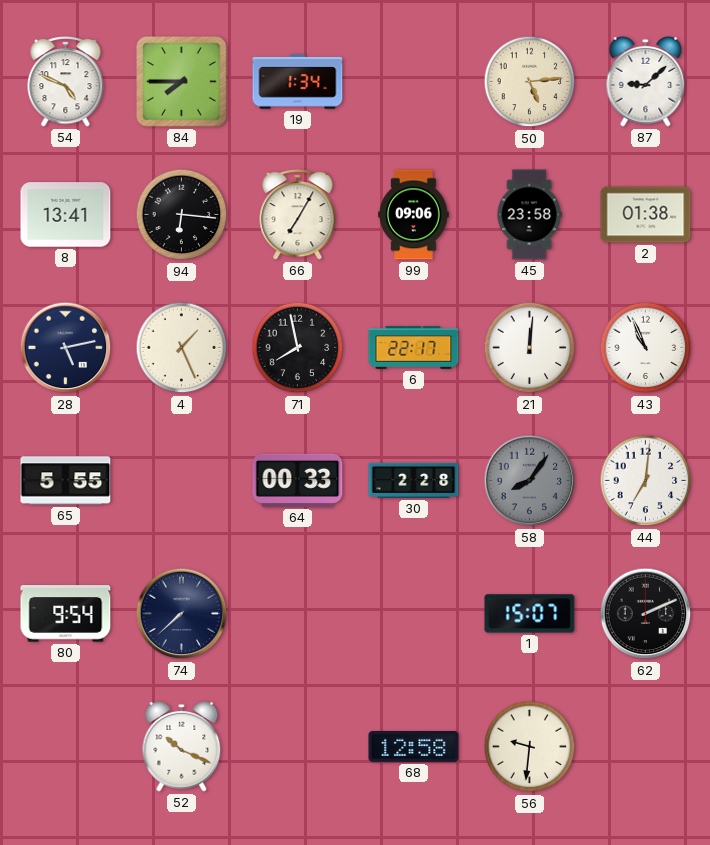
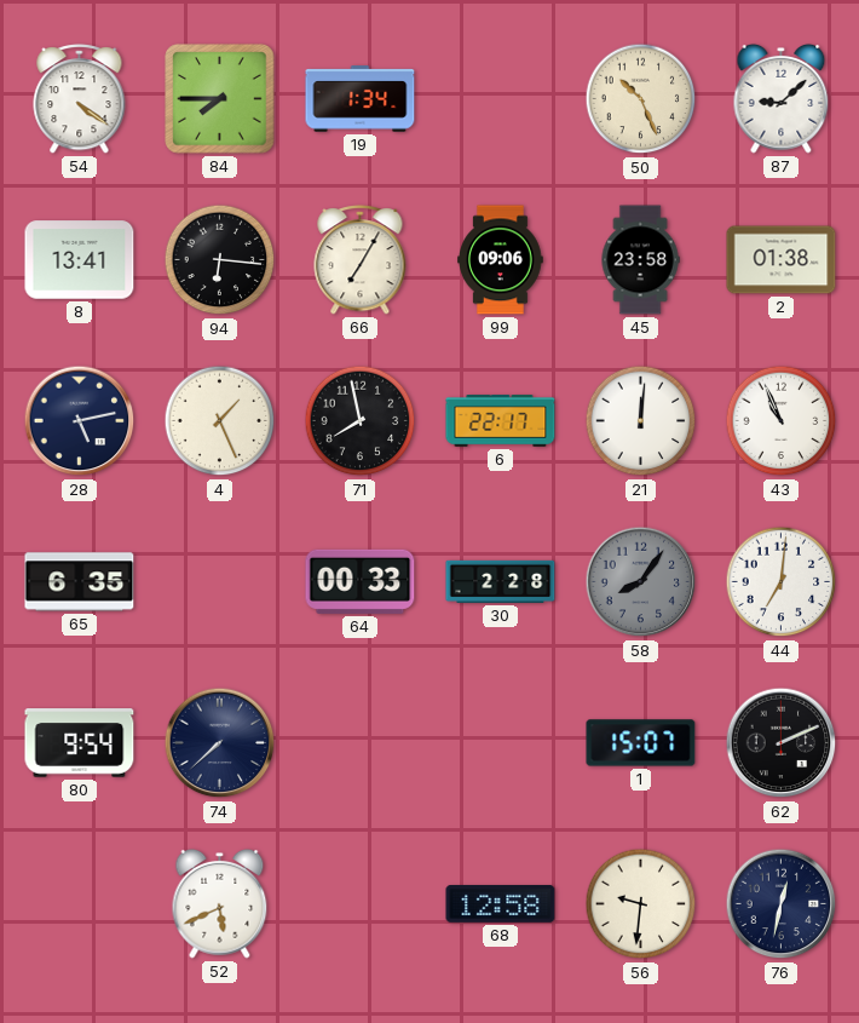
54: 4:49 -> 4:21
50: 5:14 -> 10:26
65: 5:55 -> 6:35
52: 10:19 -> 5:41
76: none -> 12:32
